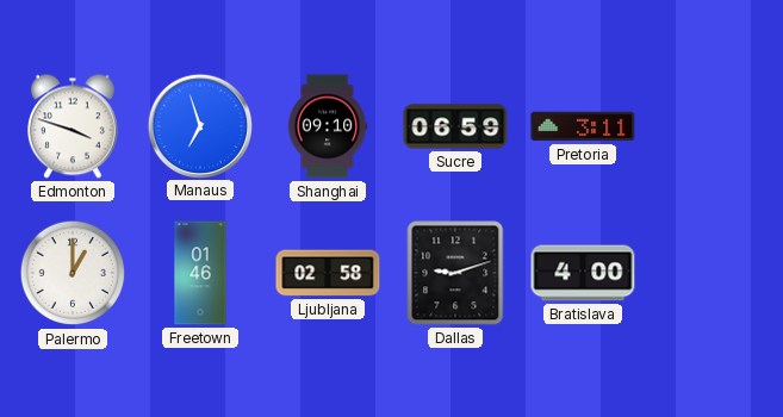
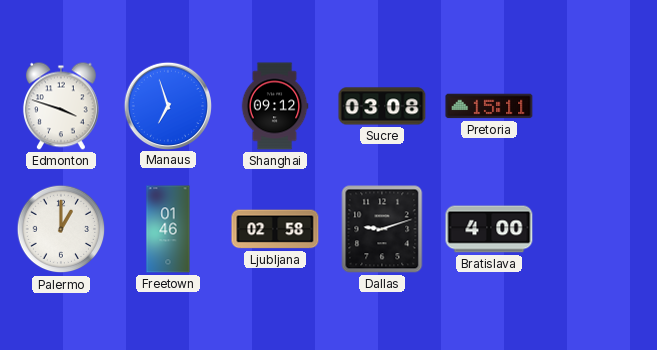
Shanghai: 09:10 -> 09:12
Sucre: 06:59 -> 03:08
Pretoria: 3:11 -> 15:11
